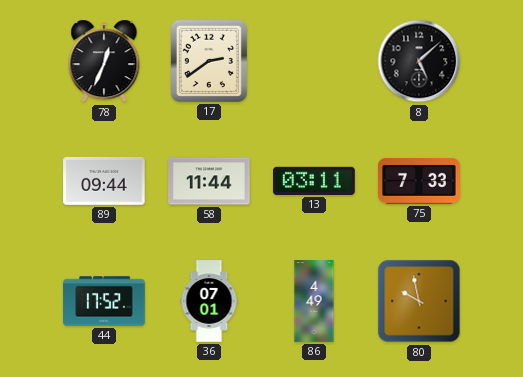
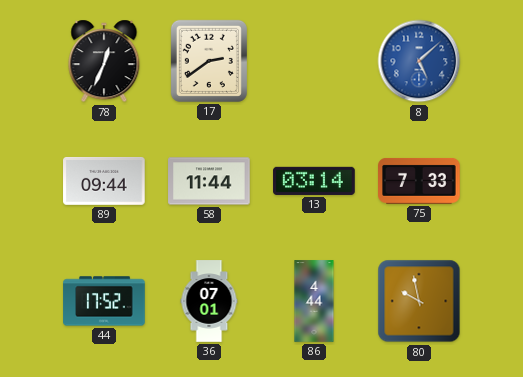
8 dial: black -> blue
13: 03:11 -> 03:14
86: 4:49 -> 4:44
